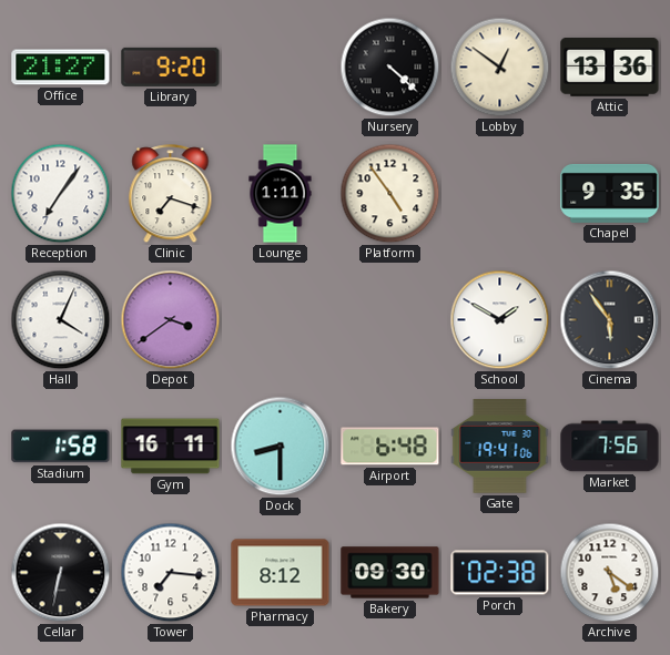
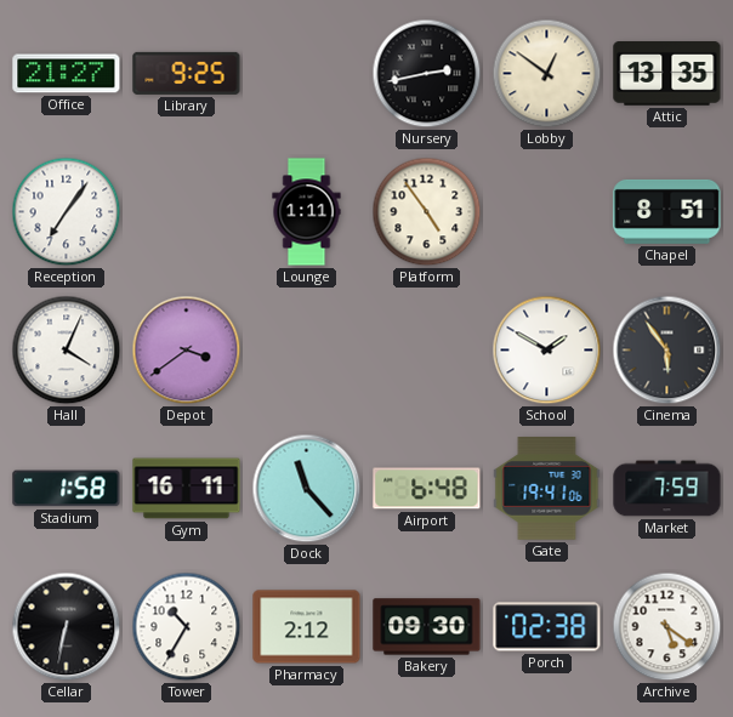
Library: 9:20 -> 9:25
Nursery: 4:22 -> 2:43
Attic: 13:36 -> 13:35
Clinic: 7:18 -> none
Chapel: 9:35 -> 8:51
Dock: 8:30 -> 11:23
Market: 7:56 -> 7:59
Tower: 7:16 -> 10:35
Pharmacy: 8:12 -> 2:12
